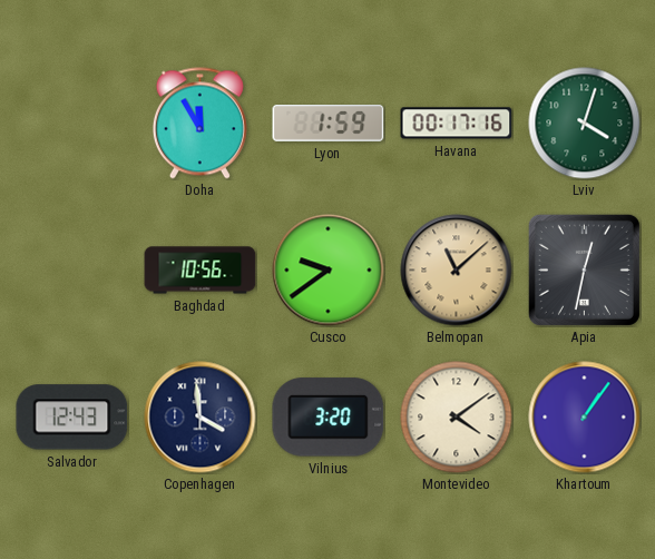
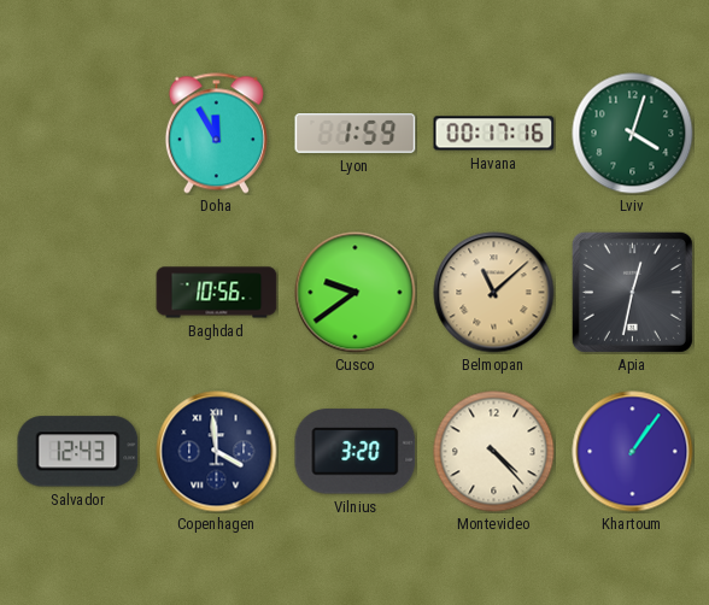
Montevideo: 4:09 -> 4:23
